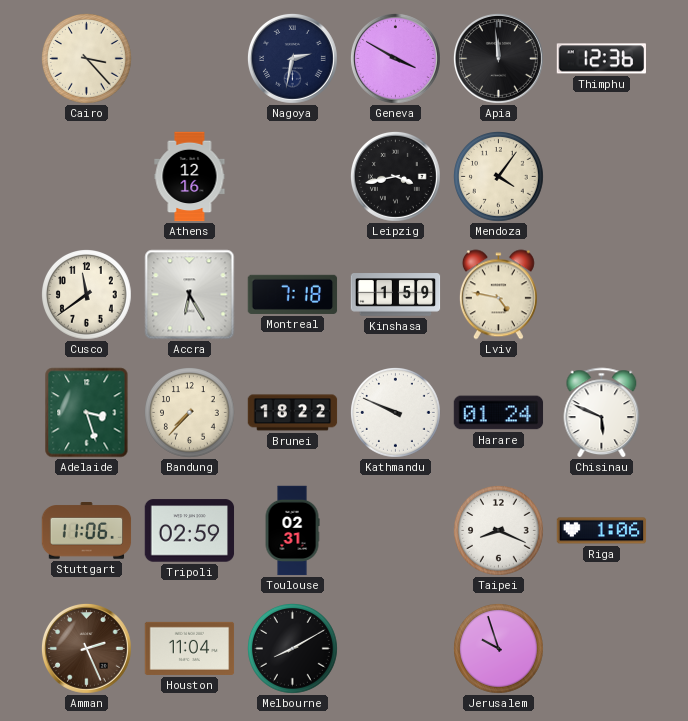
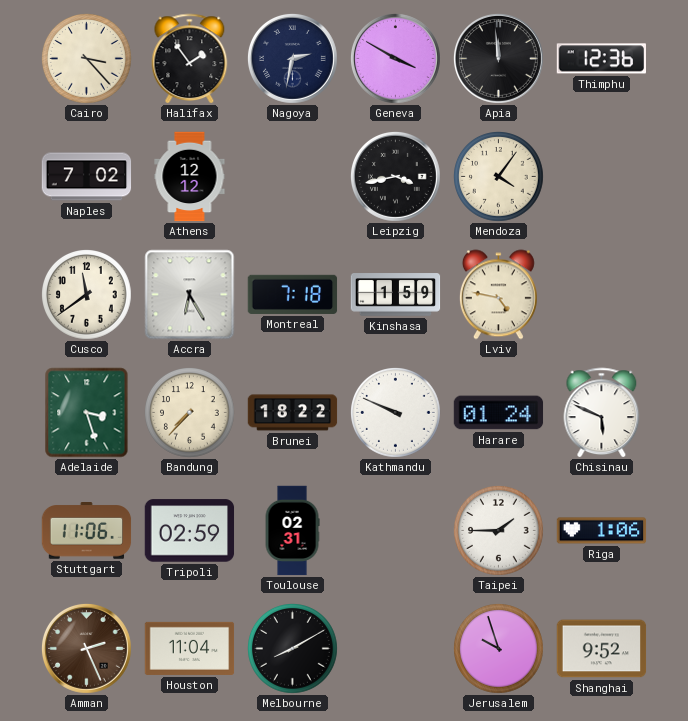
Halifax: none -> 1:54
Naples: none -> 7:02
Athens: 12:16 -> 12:12
Taipei: 8:19 -> 1:45
Shanghai: none -> 9:52
